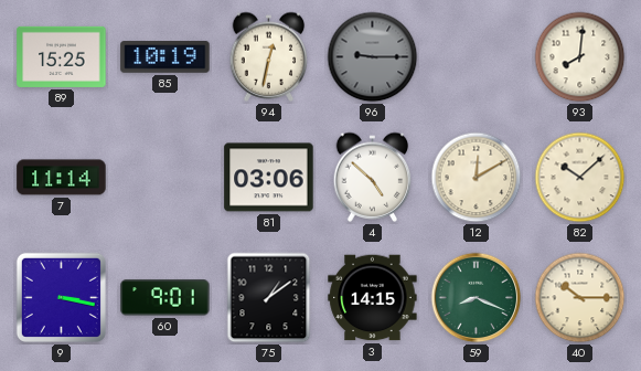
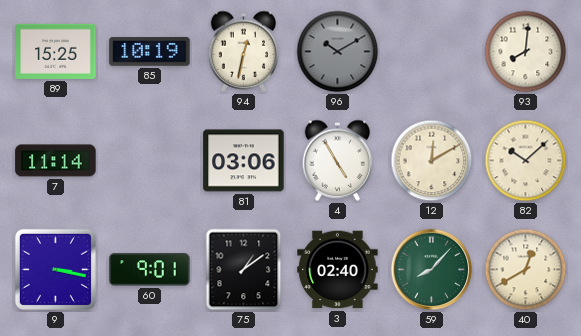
96: 9:15 -> 10:10
4: 4:52 -> 4:55
3: 14:15 -> 02:40
59: 8:19 -> 8:07
40: 10:15 -> 12:40
